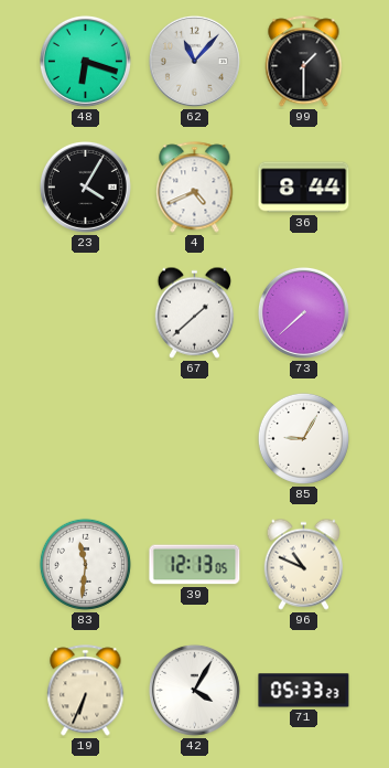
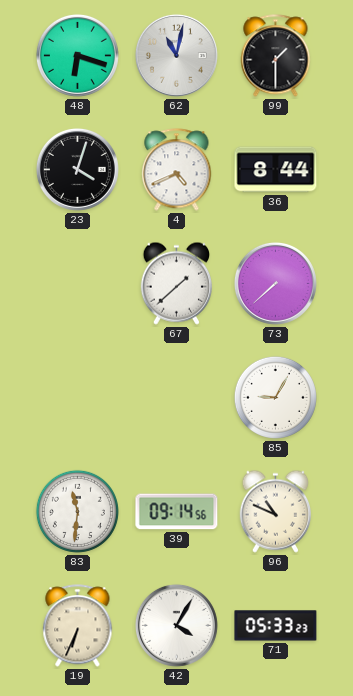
62: 11:07 -> 11:02
23: 4:05 -> 4:03
39: 12:13 -> 09:14
